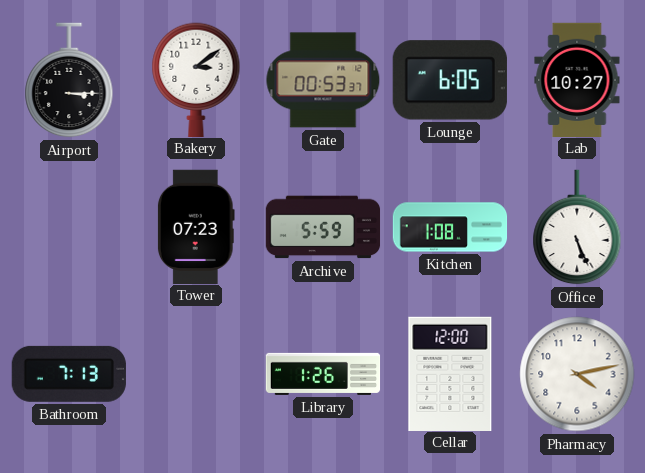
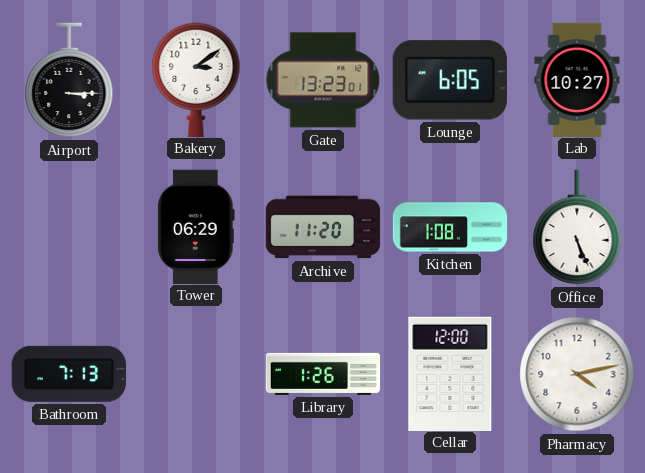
Gate: 00:53 -> 13:23
Tower: 07:23 -> 06:29
Archive: 5:59 -> 11:20
